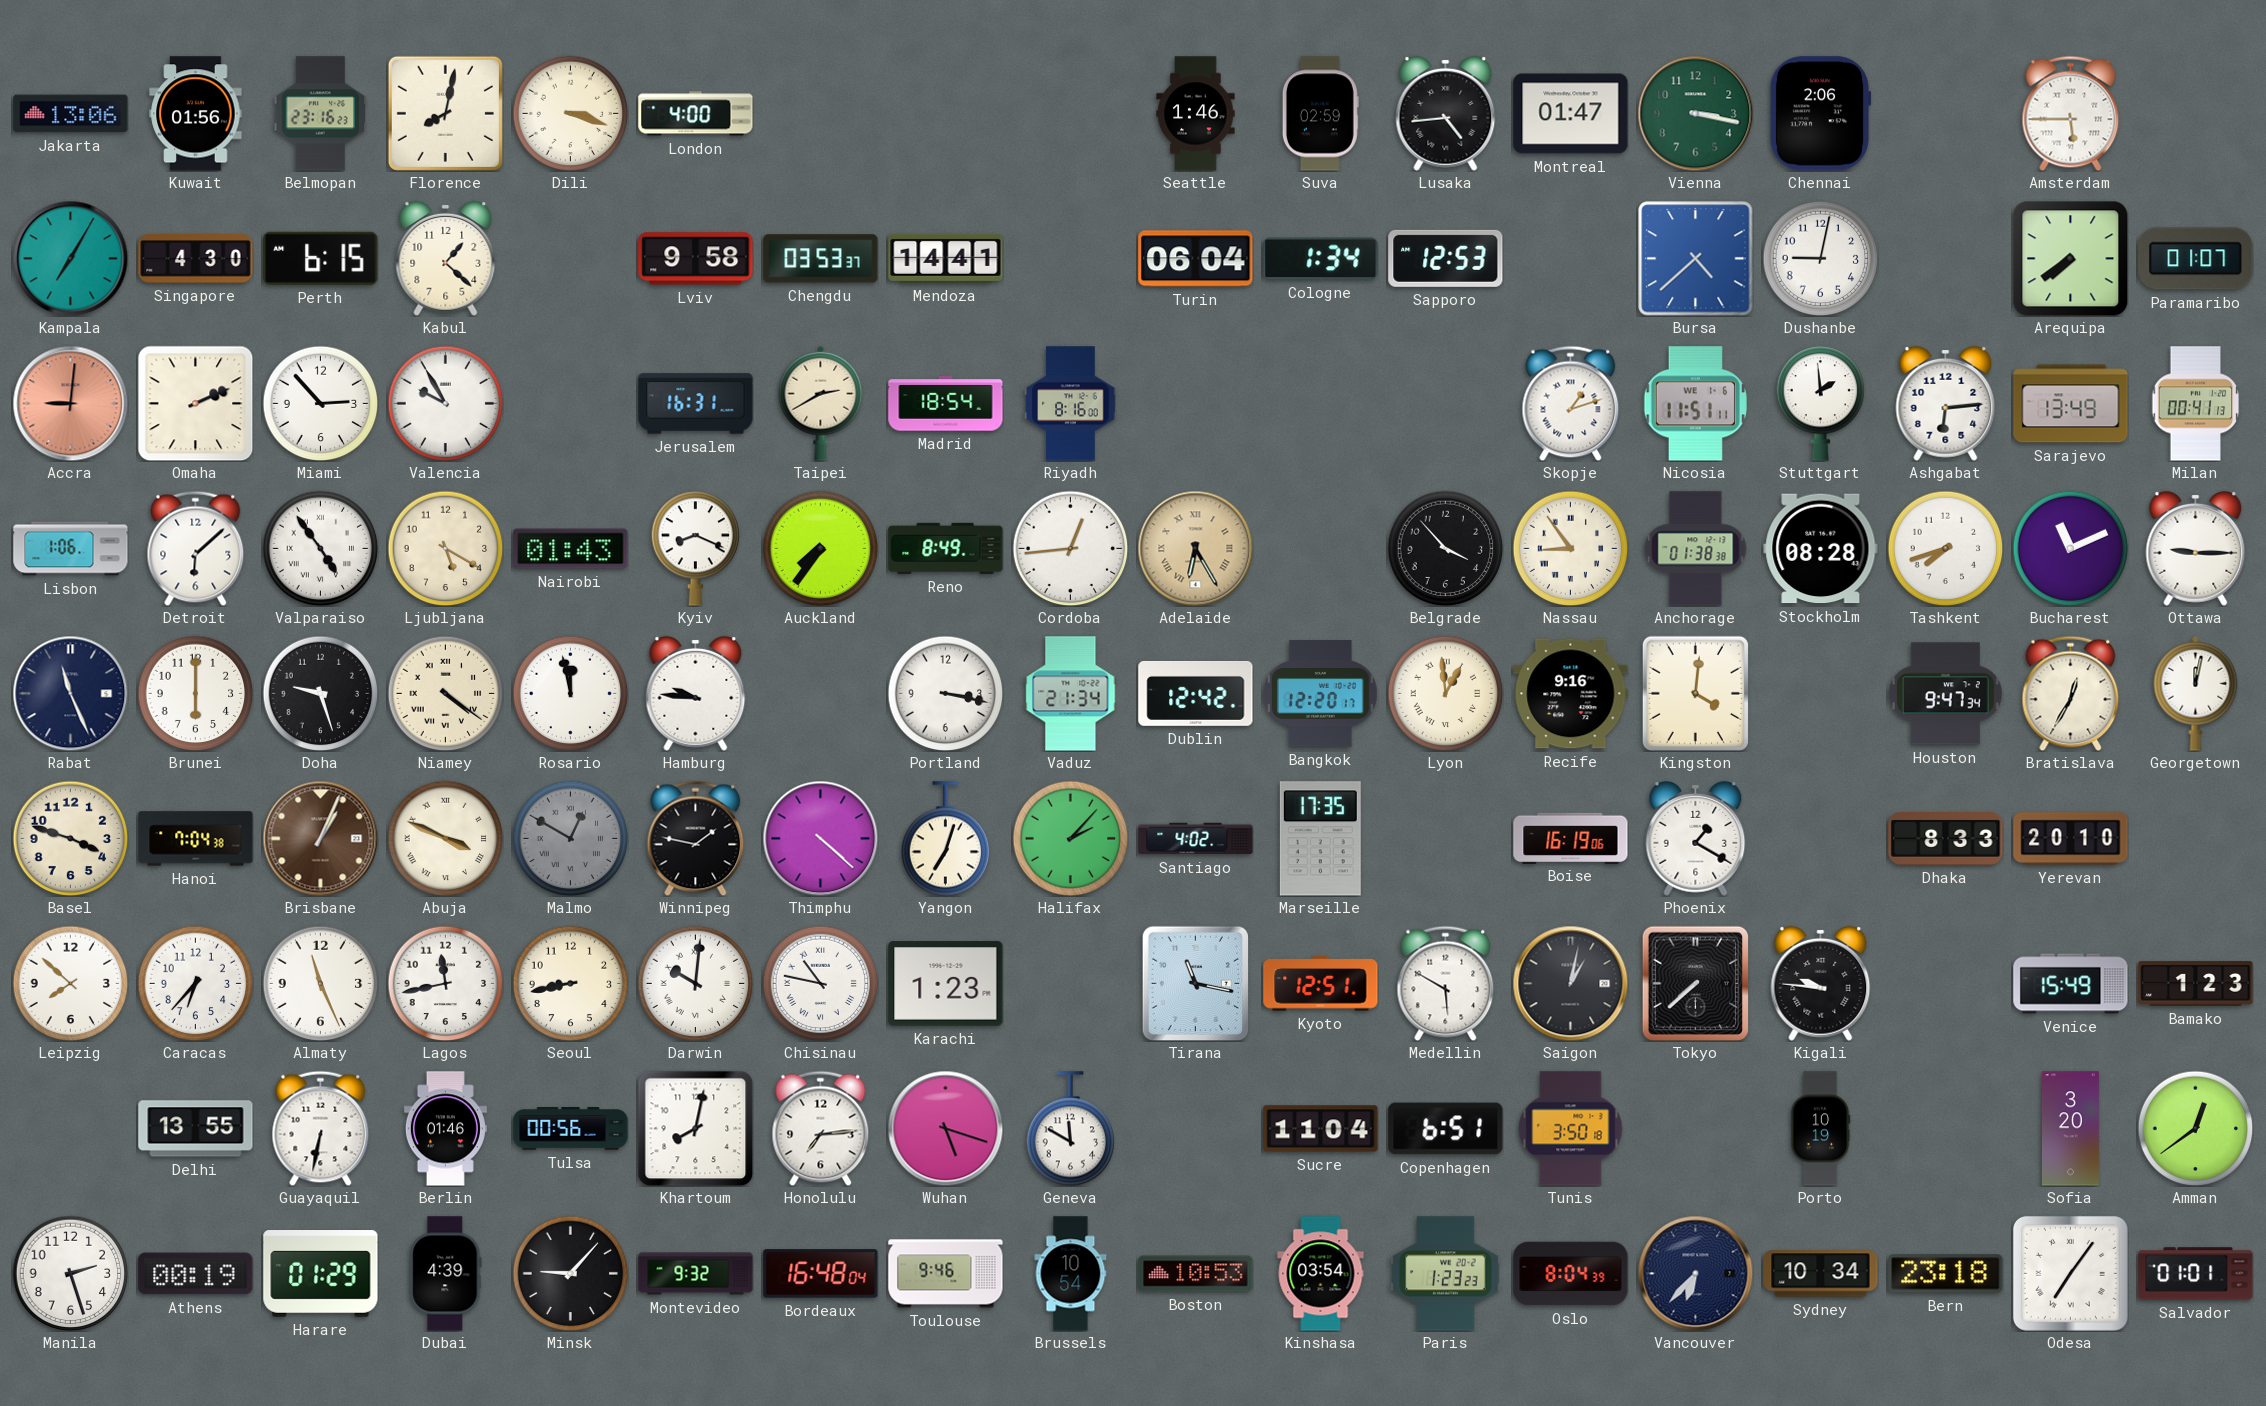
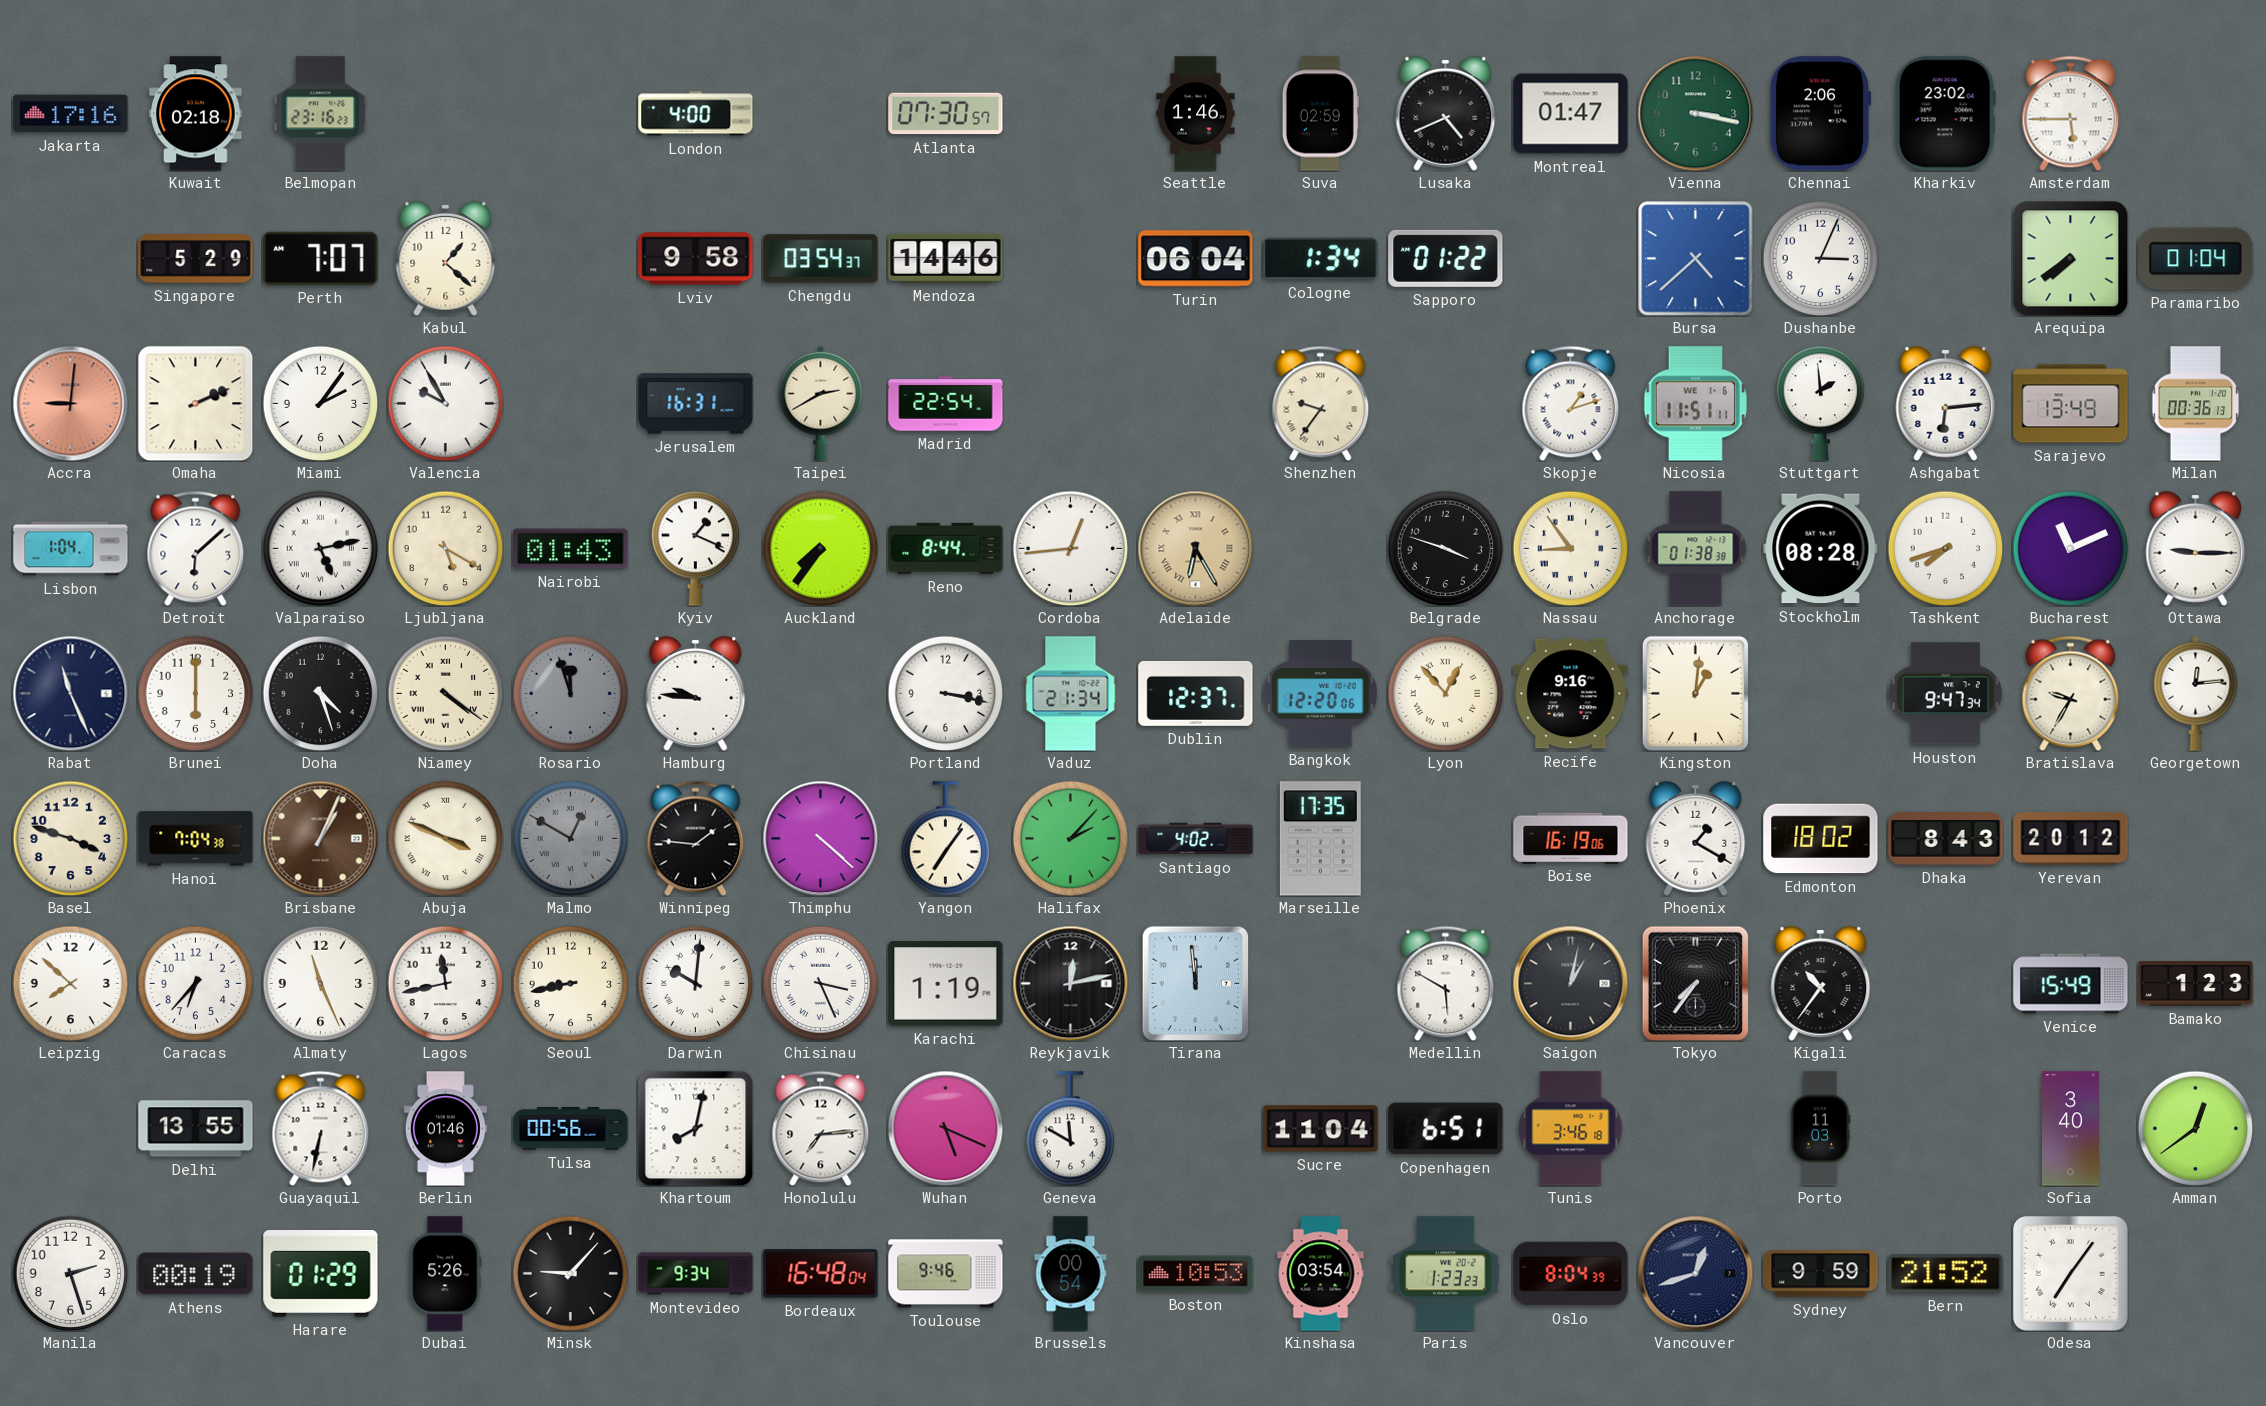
Jakarta: 13:06 -> 17:16
Kuwait: 01:56 -> 02:18
Florence: 8:02 -> none
Dili: 3:18 -> none
Atlanta: none -> 07:30
Lusaka: 4:44 -> 4:41
Kharkiv: none -> 23:02
Kampala: 7:05 -> none
Singapore: 4:30 -> 5:29
Perth: 6:15 -> 7:07
Chengdu: 03:53 -> 03:54
Mendoza: 14:41 -> 14:46
Sapporo: 12:53 -> 01:22
Dushanbe: 9:02 -> 3:04
Paramaribo: 01:07 -> 01:04
Miami: 2:53 -> 2:06
Madrid: 18:54 -> 22:54
Riyadh: 8:16 -> none
Shenzhen: none -> 9:36
Milan: 00:41 -> 00:36
Lisbon: 1:06 -> 1:04
Valparaiso: 4:54 -> 5:13
Kyiv: 8:19 -> 1:19
Reno: 8:49 -> 8:44
Belgrade: 3:53 -> 3:48
Doha: 9:27 -> 4:27
Rosario: 11:58 -> 11:57
Rosario dial: white -> grey
Dublin: 12:42 -> 12:37
Bangkok: 12:20:17 -> 12:20:06
Lyon: 12:59 -> 12:53
Kingston: 4:01 -> 1:01
Bratislava: 12:35 -> 9:35
Georgetown: 12:02 -> 12:14
Winnipeg: 1:47 -> 1:46
Yangon: 7:03 -> 7:06
Edmonton: none -> 18:02
Dhaka: 8:33 -> 8:43
Yerevan: 20:10 -> 20:12
Chisinau: 10:47 -> 3:26
Karachi: 1:23 -> 1:19
Reykjavik: none -> 12:13
Tirana: 11:17 -> 11:59
Kyoto: 12:51 -> none
Tokyo: 7:38 -> 7:36
Kigali: 9:46 -> 10:36
Wuhan: 5:18 -> 5:19
Tunis: 3:50 -> 3:46
Porto: 10:19 -> 11:03
Sofia: 3:20 -> 3:40
Dubai: 4:39 -> 5:26
Montevideo: 9:32 -> 9:34
Brussels: 10:54 -> 00:54
Vancouver: 6:37 -> 12:42
Sydney: 10:34 -> 9:59
Bern: 23:18 -> 21:52
Salvador: 01:01 -> none
